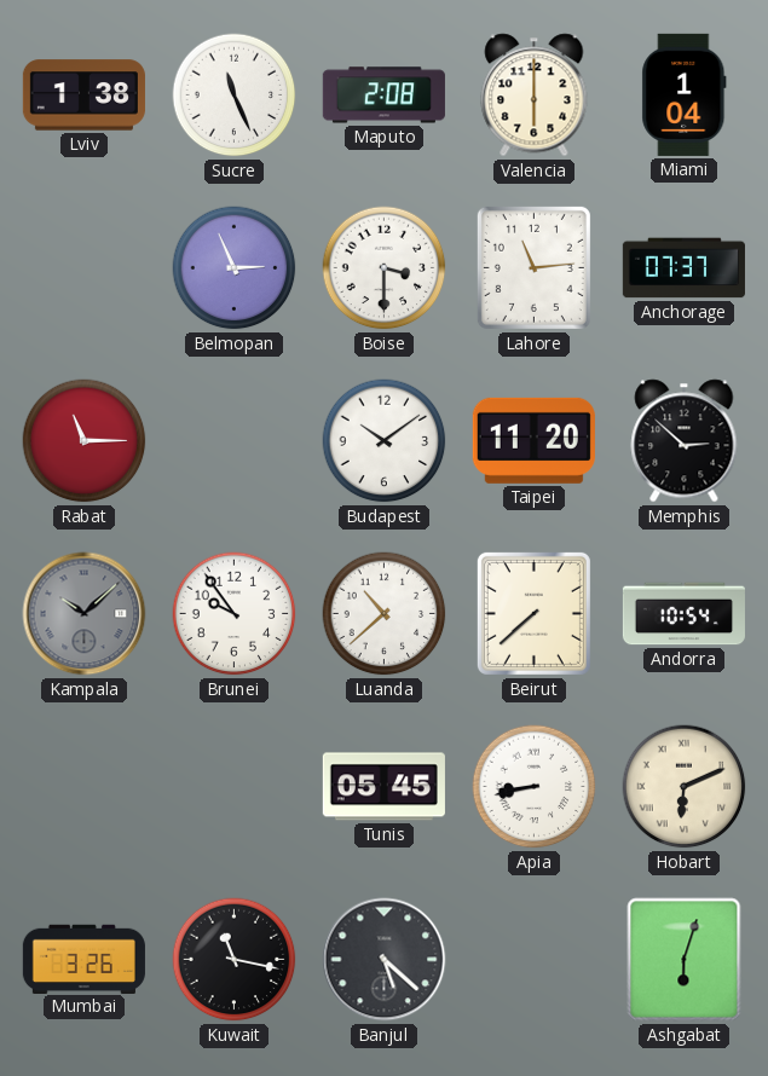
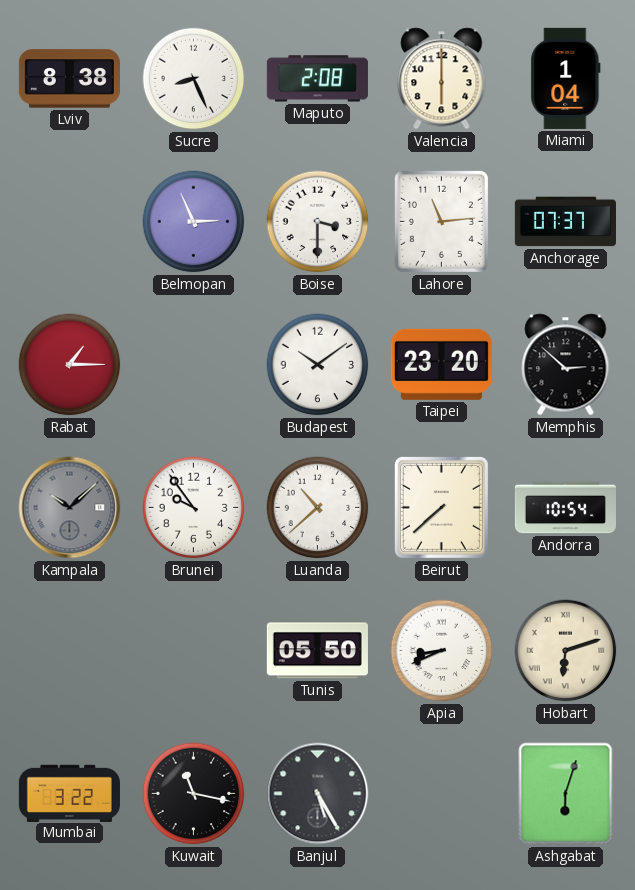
Lviv: 1:38 -> 8:38
Sucre: 11:26 -> 8:26
Rabat: 11:15 -> 1:15
Taipei: 11:20 -> 23:20
Tunis: 05:45 -> 05:50
Apia: 8:43 -> 8:41
Hobart: 6:11 -> 6:12
Mumbai: 3:26 -> 3:22
Banjul: 5:22 -> 5:25
